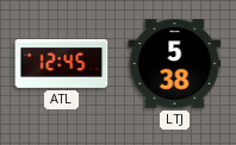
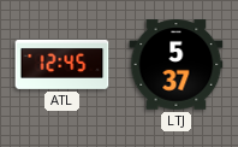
LTJ: 5:38 -> 5:37
